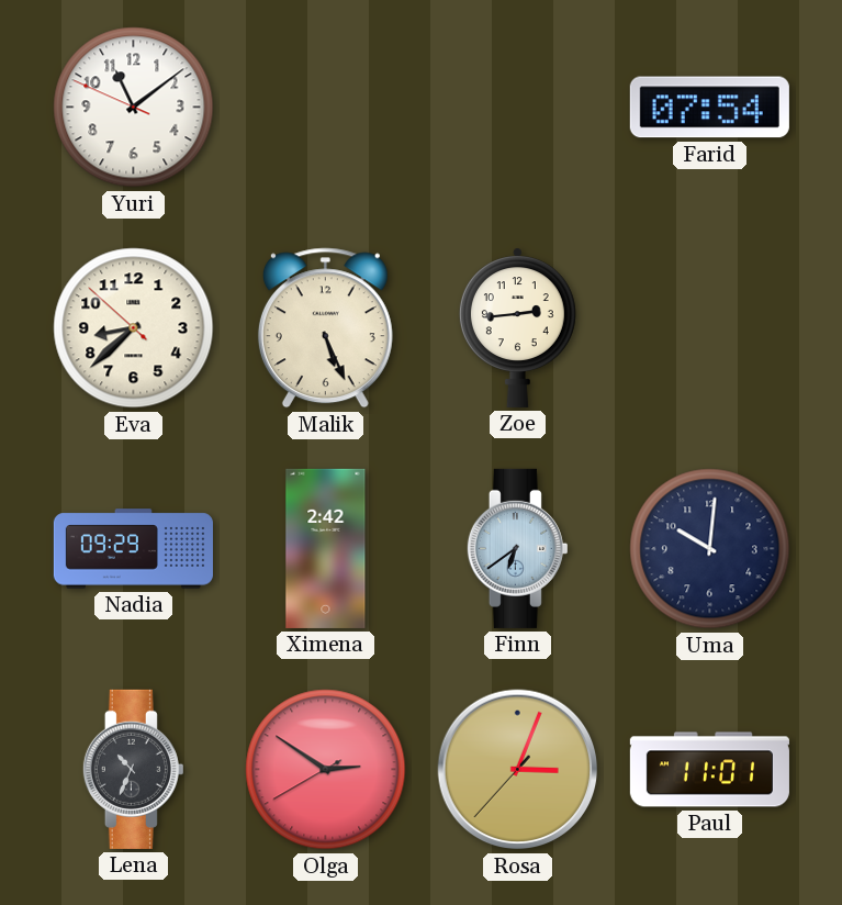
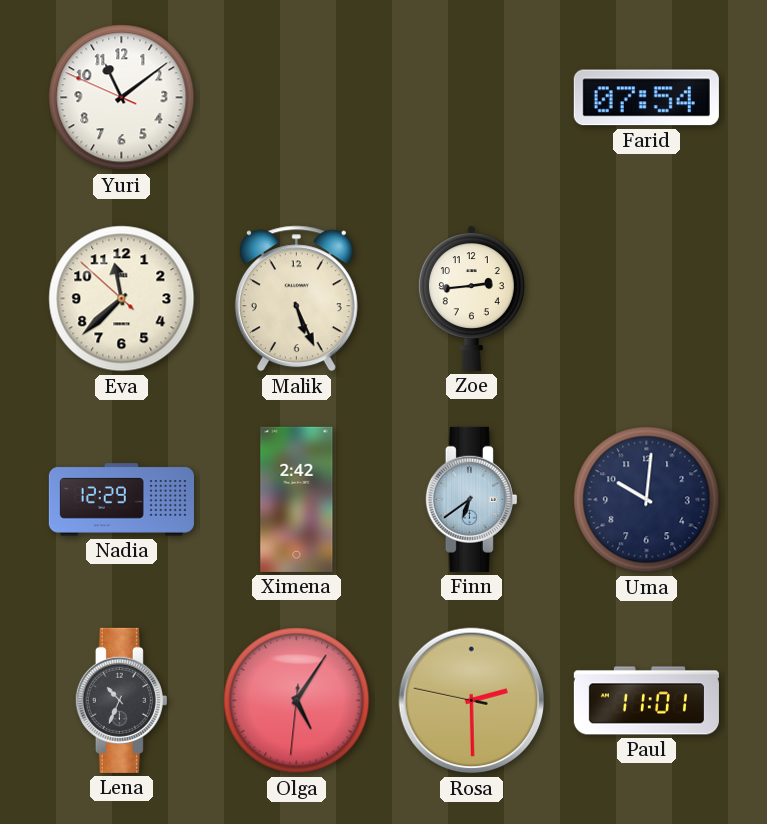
Eva: 8:37 -> 11:37
Nadia: 09:29 -> 12:29
Olga: 2:50 -> 5:05
Rosa: 3:03 -> 2:29
